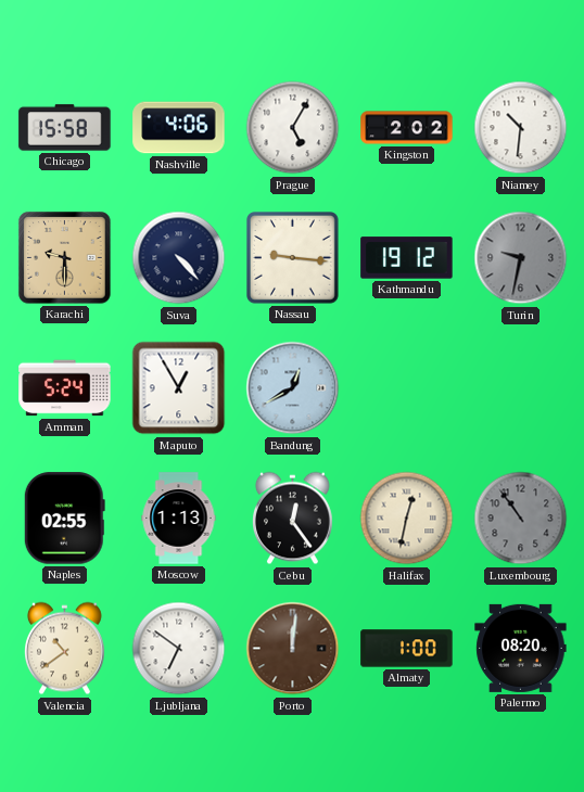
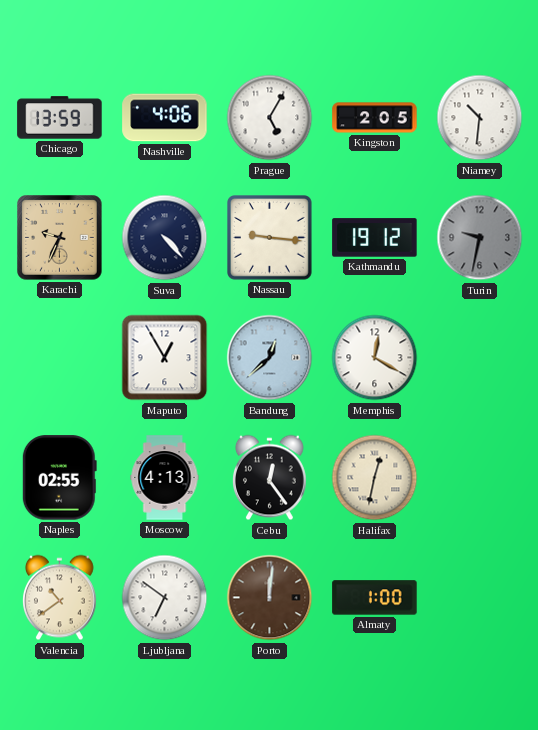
Chicago: 15:58 -> 13:59
Kingston: 2:02 -> 2:05
Karachi: 9:30 -> 9:34
Amman: 5:24 -> none
Bandung: 12:40 -> 12:38
Memphis: none -> 12:20
Moscow: 1:13 -> 4:13
Luxembourg: 10:54 -> none
Palermo: 08:20 -> none
